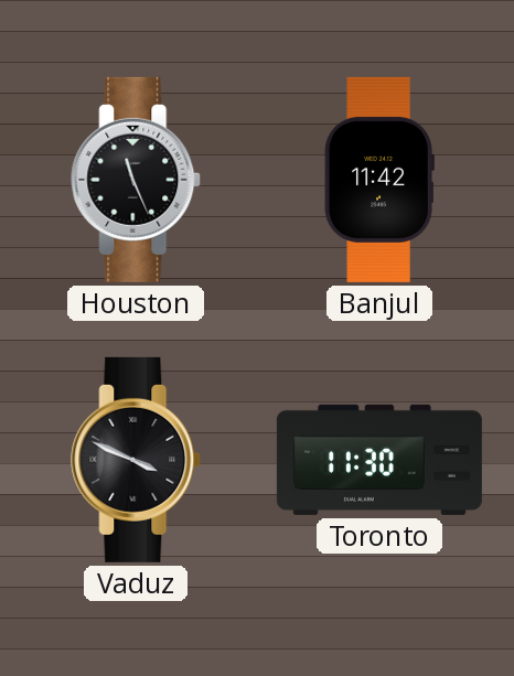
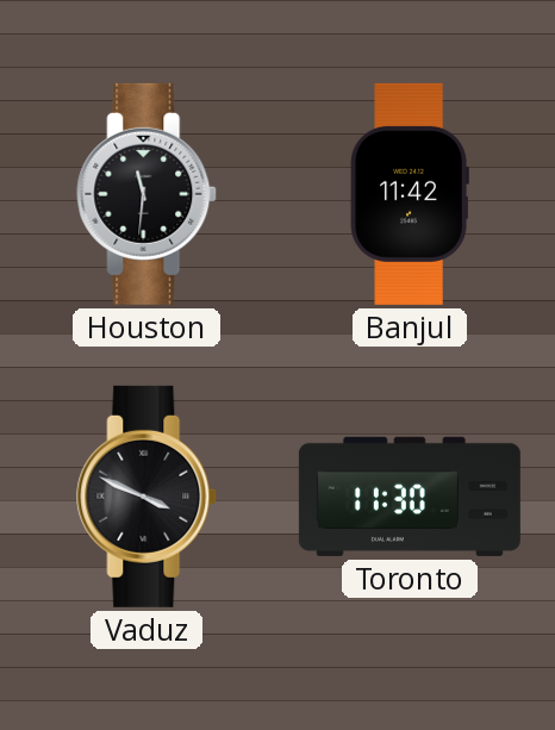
Houston: 11:26 -> 11:31
